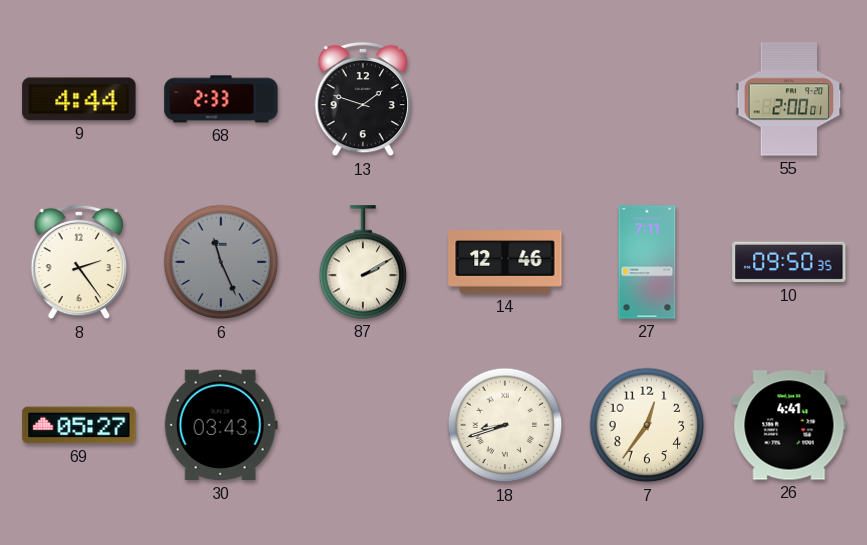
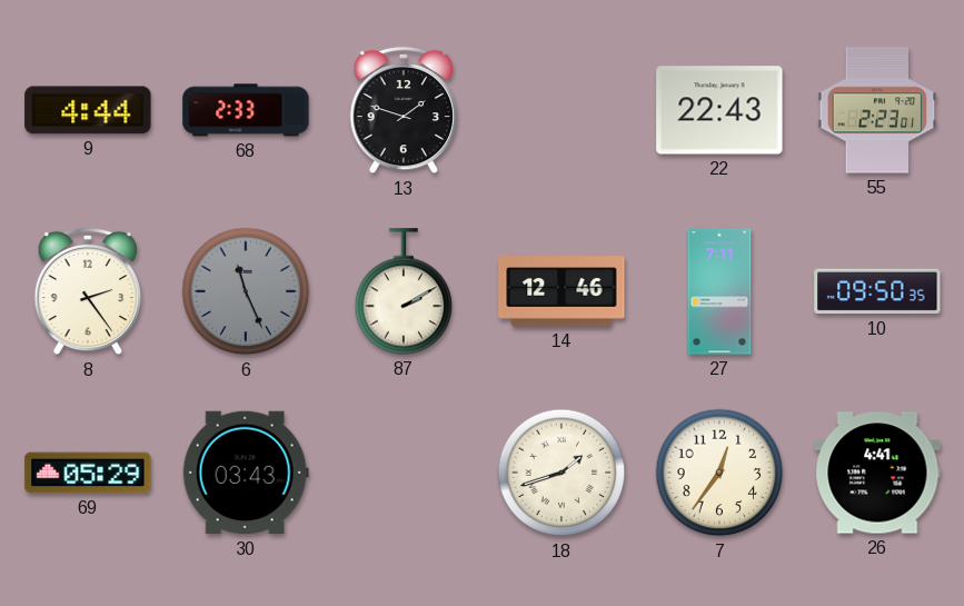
22: none -> 22:43
55: 2:00 -> 2:23
69: 05:27 -> 05:29
18: 8:42 -> 1:42
